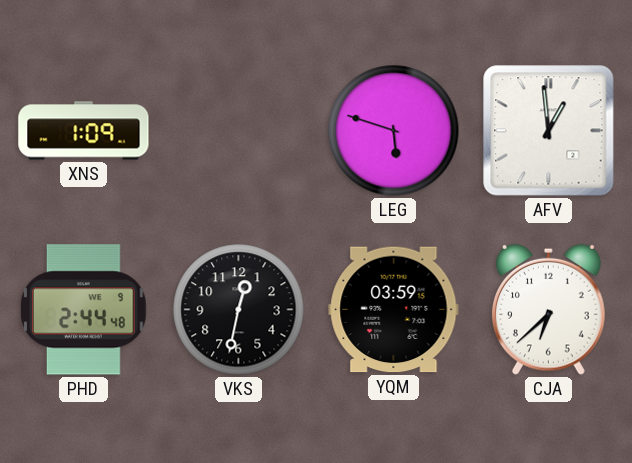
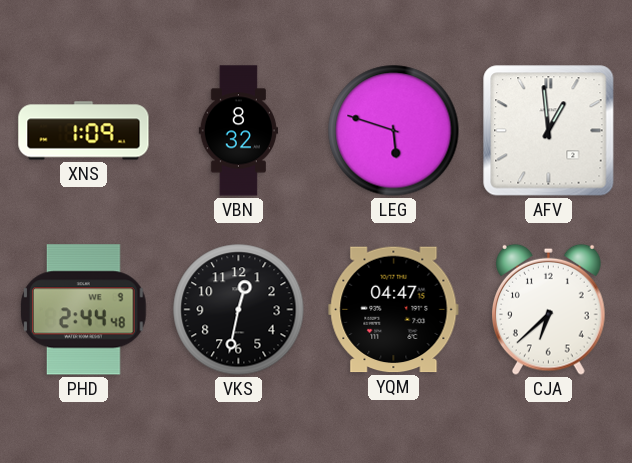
VBN: none -> 8:32
YQM: 03:59 -> 04:47
